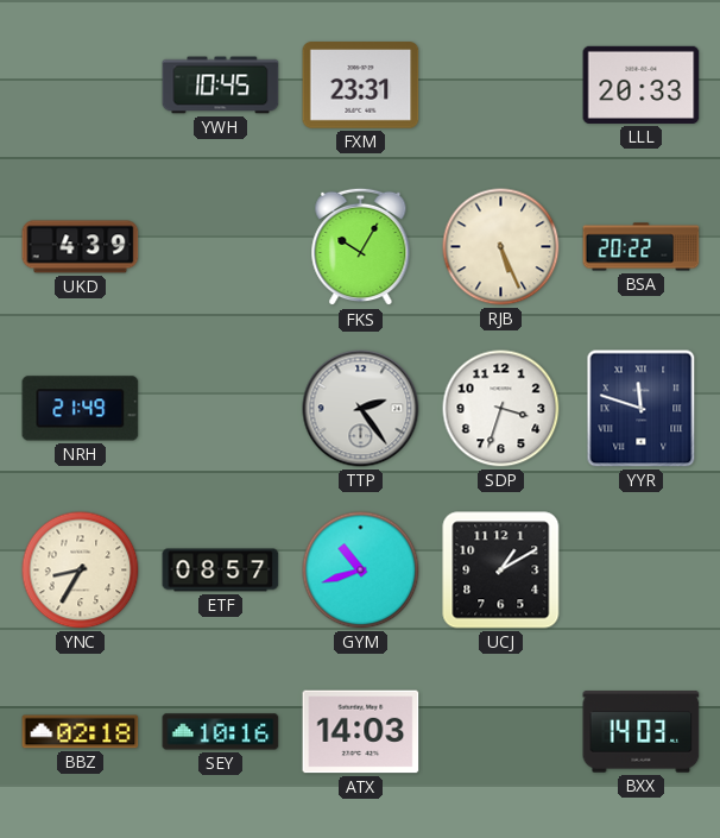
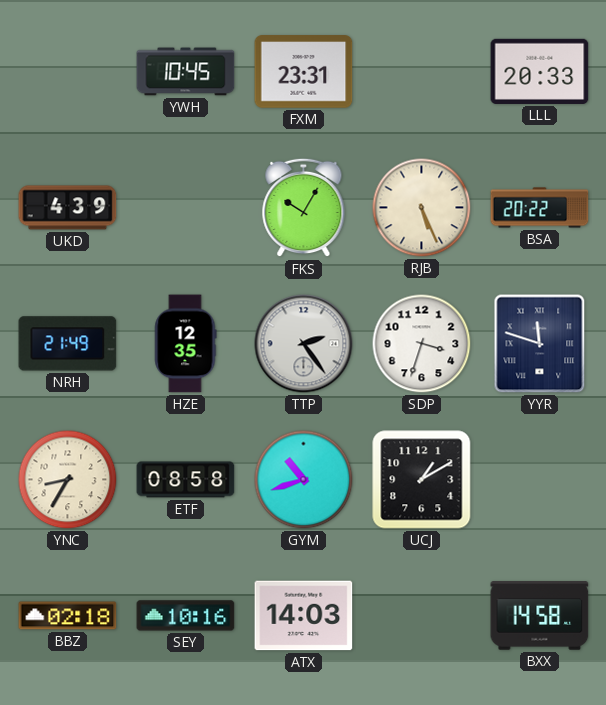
HZE: none -> 12:35
ETF: 08:57 -> 08:58
BXX: 14:03 -> 14:58
